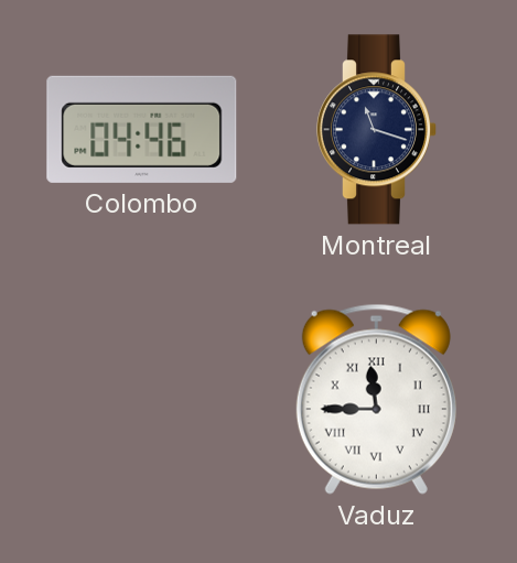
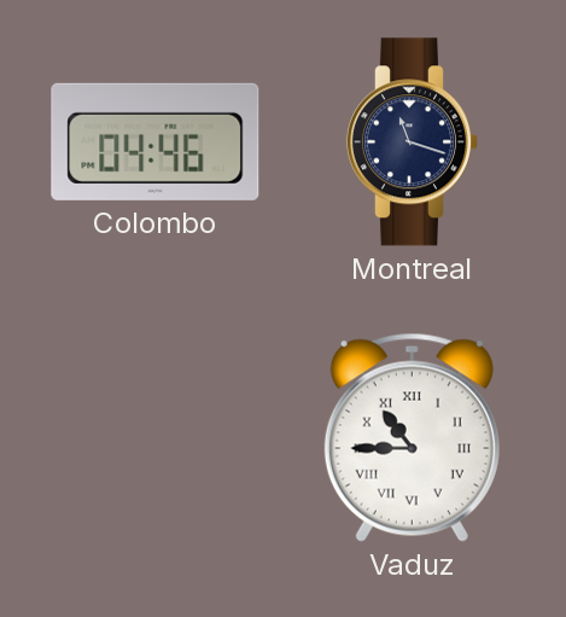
Vaduz: 11:45 -> 10:45
